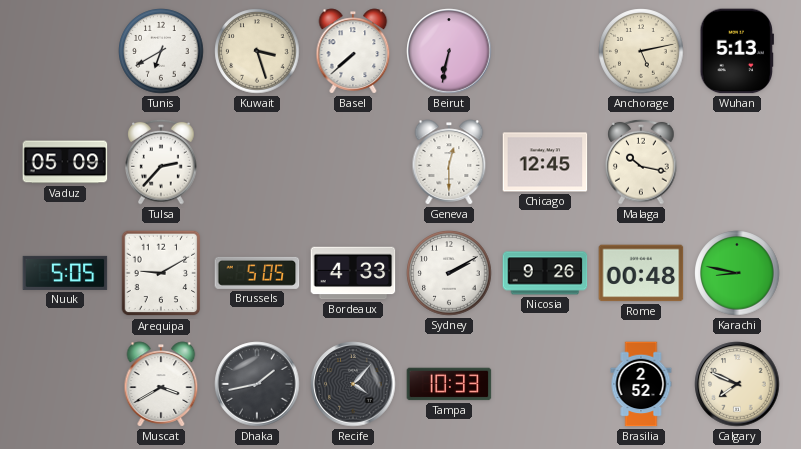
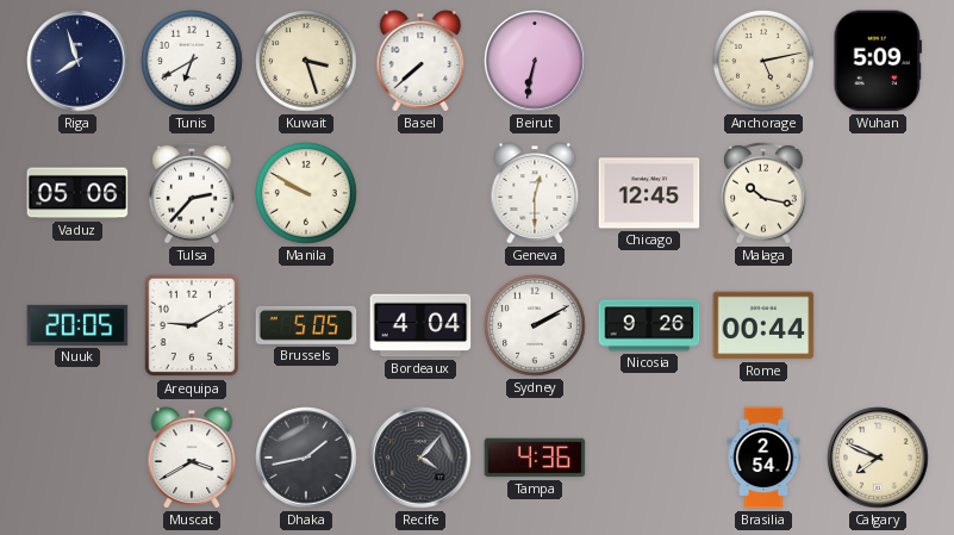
Riga: none -> 7:57
Wuhan: 5:13 -> 5:09
Vaduz: 05:09 -> 05:06
Manila: none -> 9:50
Nuuk: 5:05 -> 20:05
Bordeaux: 4:33 -> 4:04
Rome: 00:48 -> 00:44
Karachi: 8:47 -> none
Tampa: 10:33 -> 4:36
Brasilia: 2:52 -> 2:54
